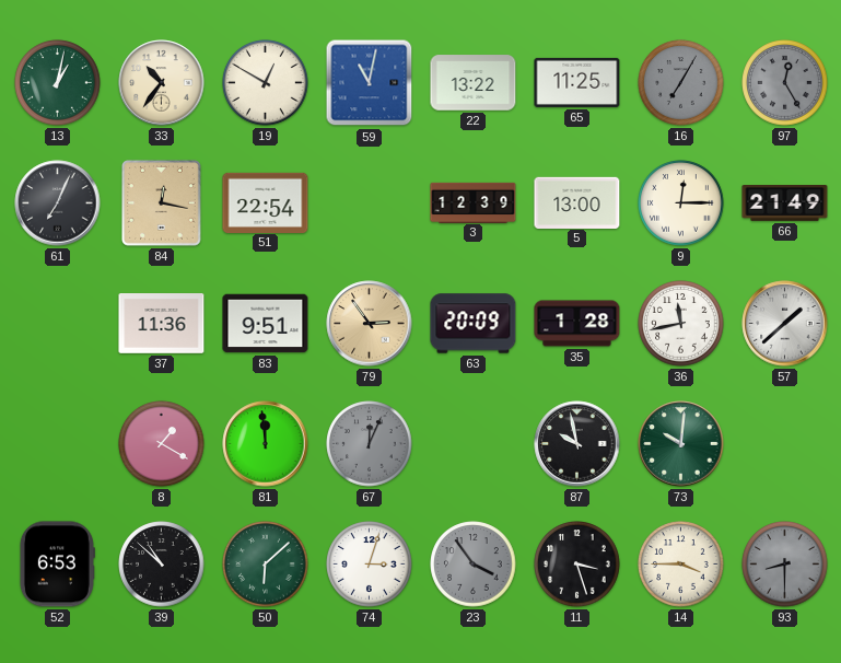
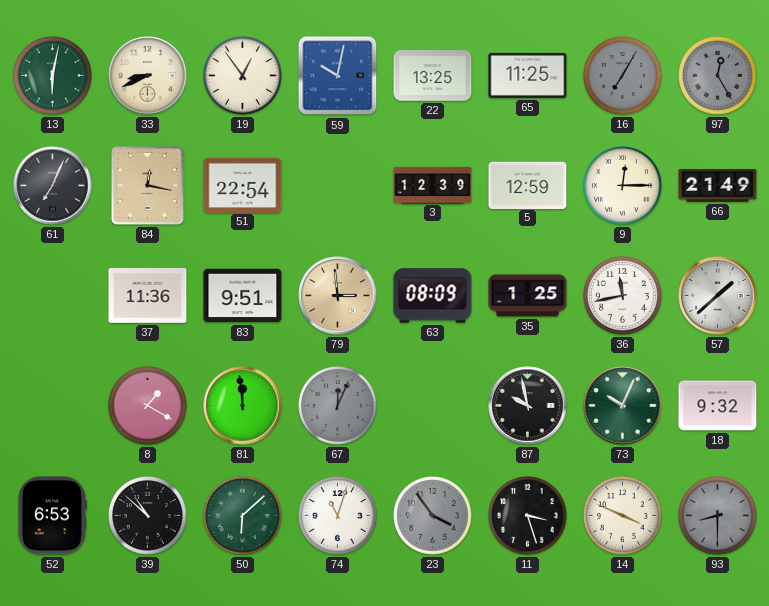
13: 1:02 -> 6:02
33: 10:36 -> 8:41
19: 12:50 -> 12:54
59: 11:02 -> 10:02
22: 13:22 -> 13:25
5: 13:00 -> 12:59
79: 2:54 -> 2:59
63: 20:09 -> 08:09
35: 1:28 -> 1:25
73: 10:01 -> 10:04
18: none -> 9:32
74: 3:03 -> 11:03
14: 3:45 -> 3:49
